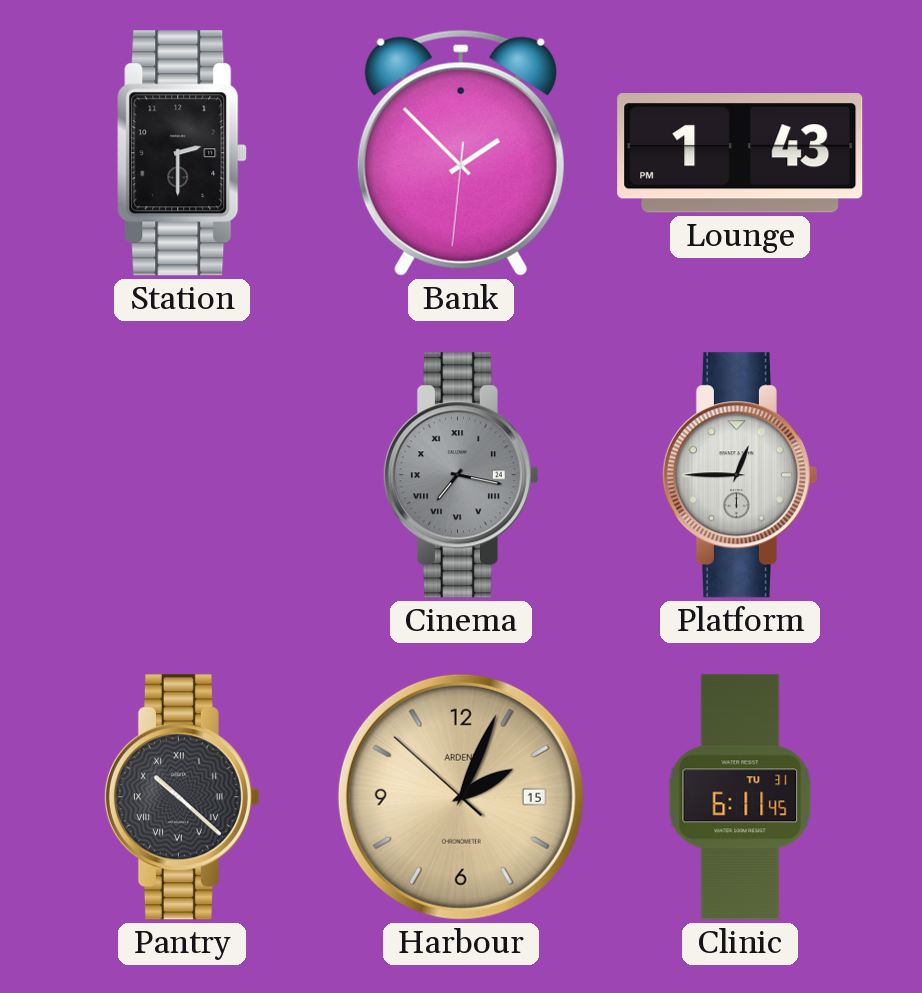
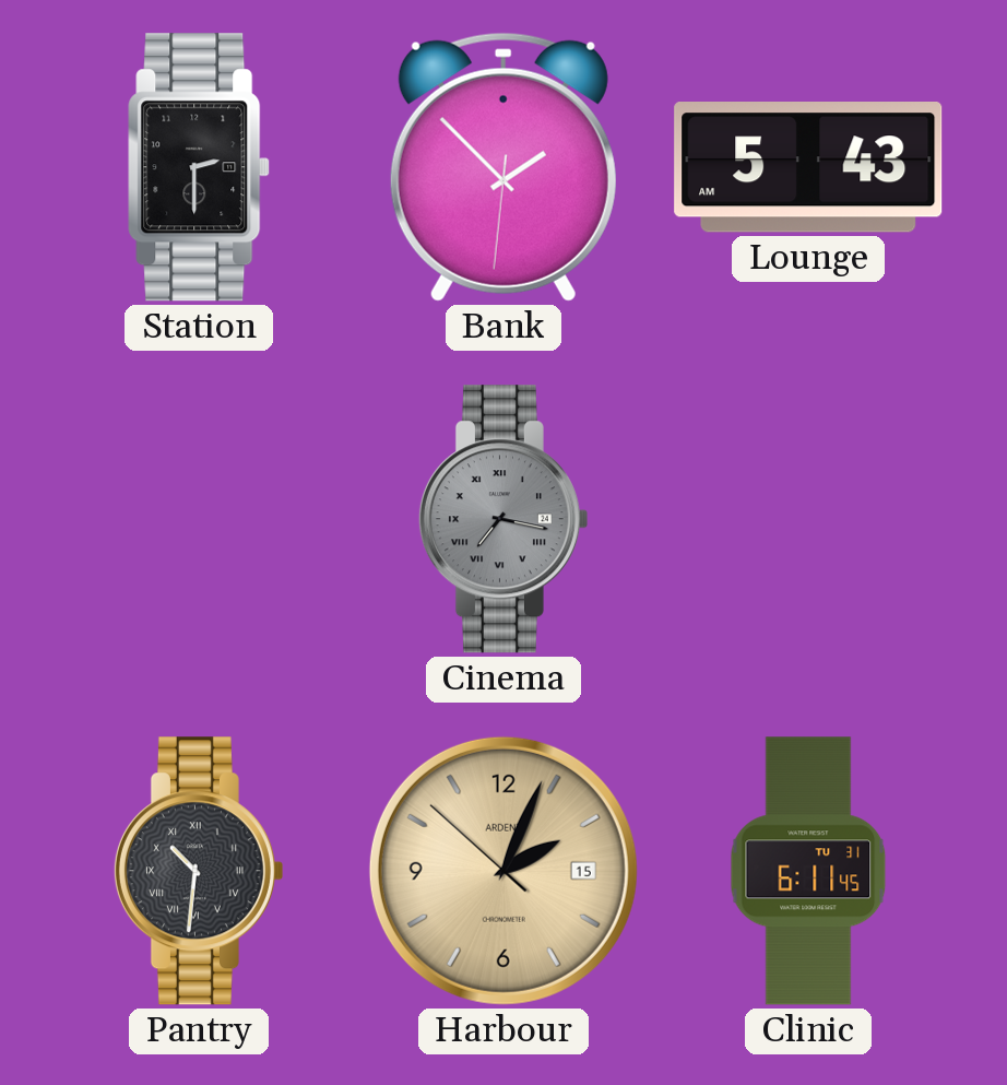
Lounge: 1:43 -> 5:43
Platform: 12:45 -> none
Pantry: 10:22 -> 10:31
